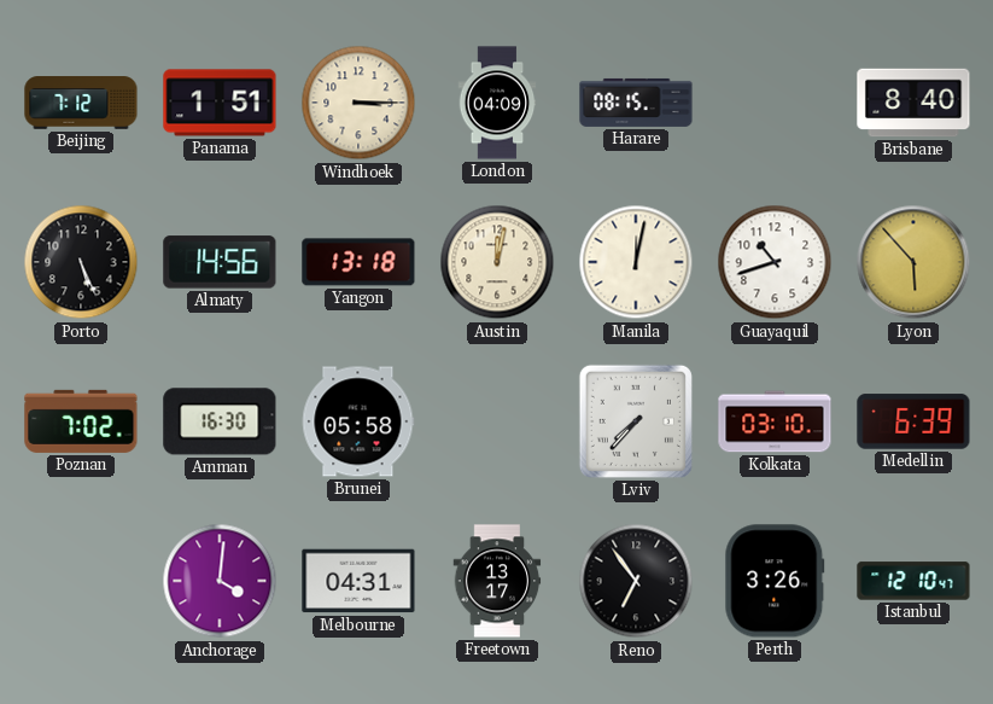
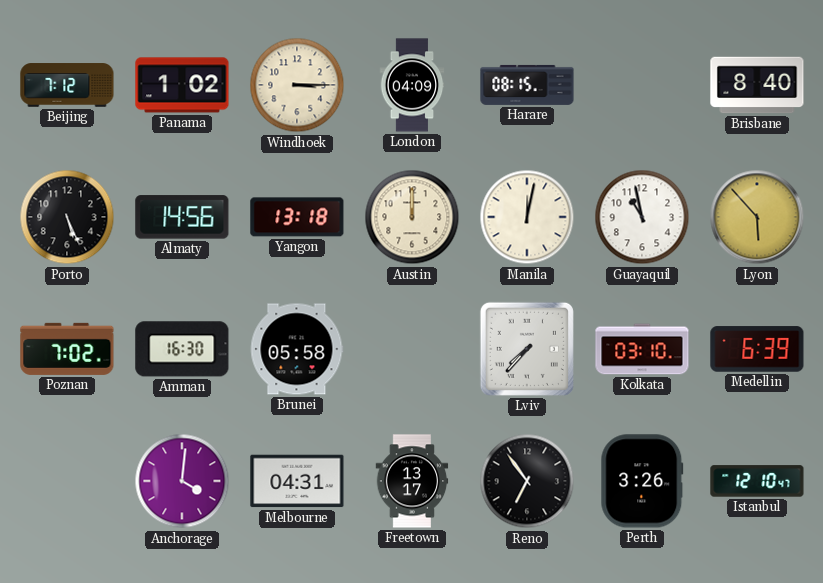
Panama: 1:51 -> 1:02
Austin: 12:02 -> 12:00
Guayaquil: 10:42 -> 10:58
